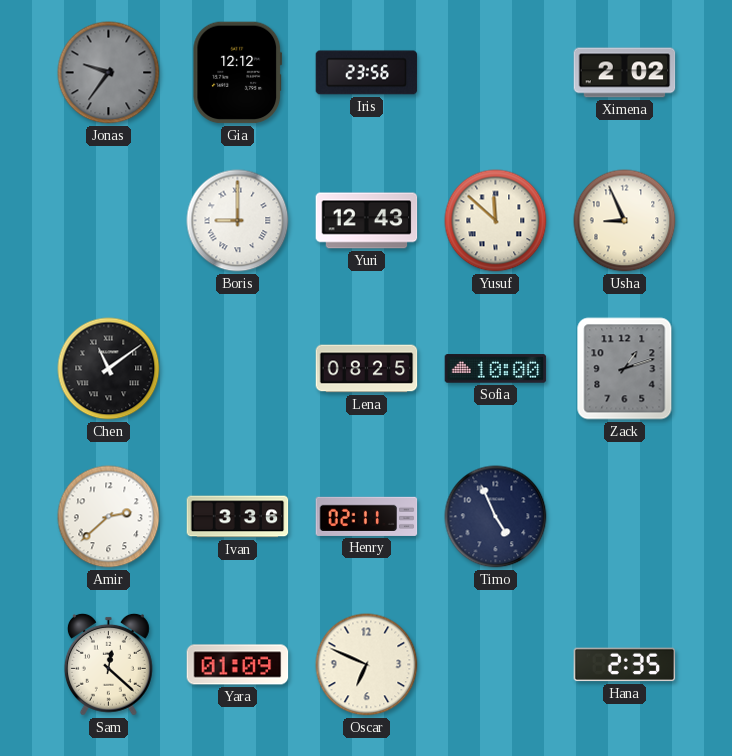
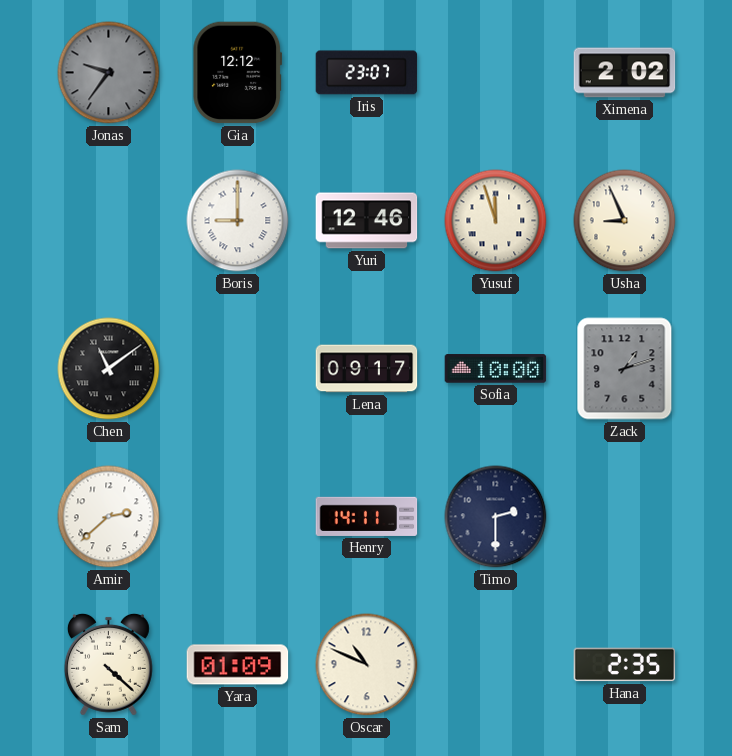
Iris: 23:56 -> 23:07
Yuri: 12:43 -> 12:46
Yusuf: 11:52 -> 11:57
Lena: 08:25 -> 09:17
Ivan: 3:36 -> none
Henry: 02:11 -> 14:11
Timo: 4:56 -> 2:30
Sam: 12:22 -> 4:22
Oscar: 6:49 -> 10:49
